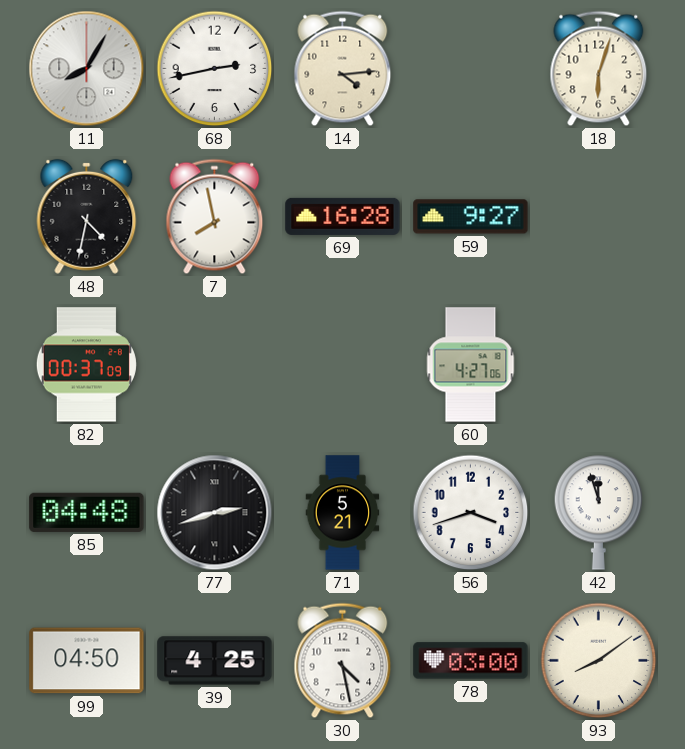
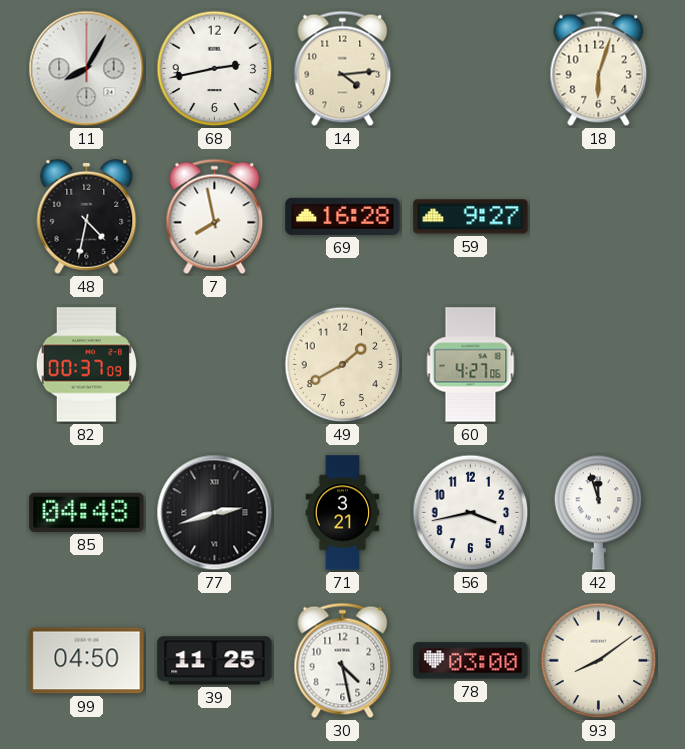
49: none -> 1:40
71: 5:21 -> 3:21
56: 3:42 -> 3:43
39: 4:25 -> 11:25
